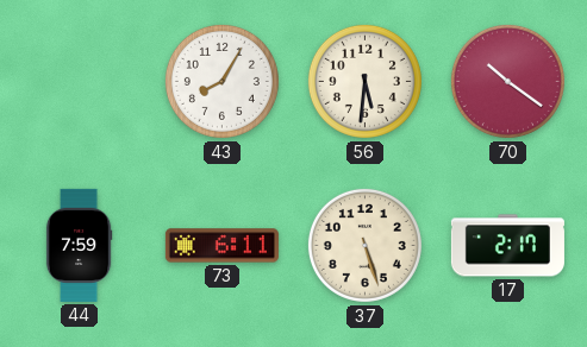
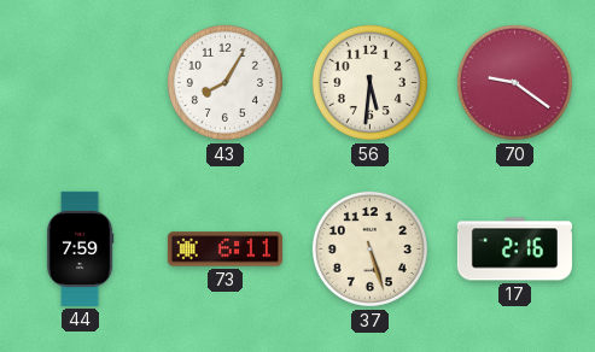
70: 10:21 -> 9:21
17: 2:17 -> 2:16
